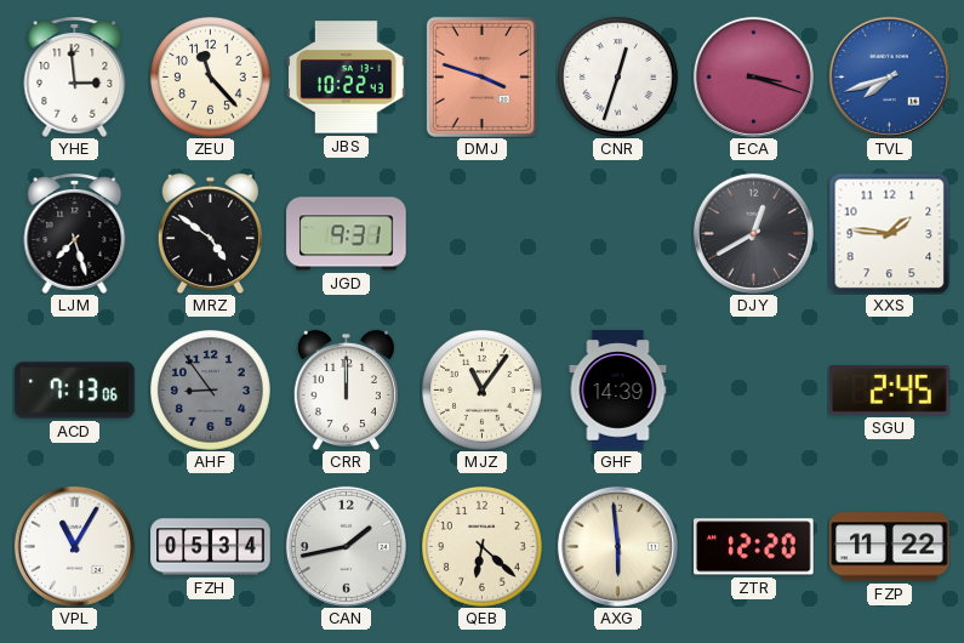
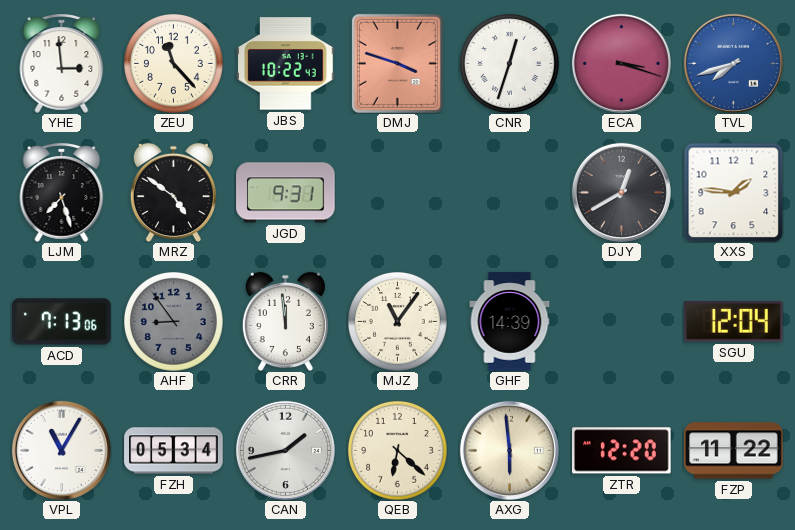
CRR: 12:00 -> 11:59
SGU: 2:45 -> 12:04
